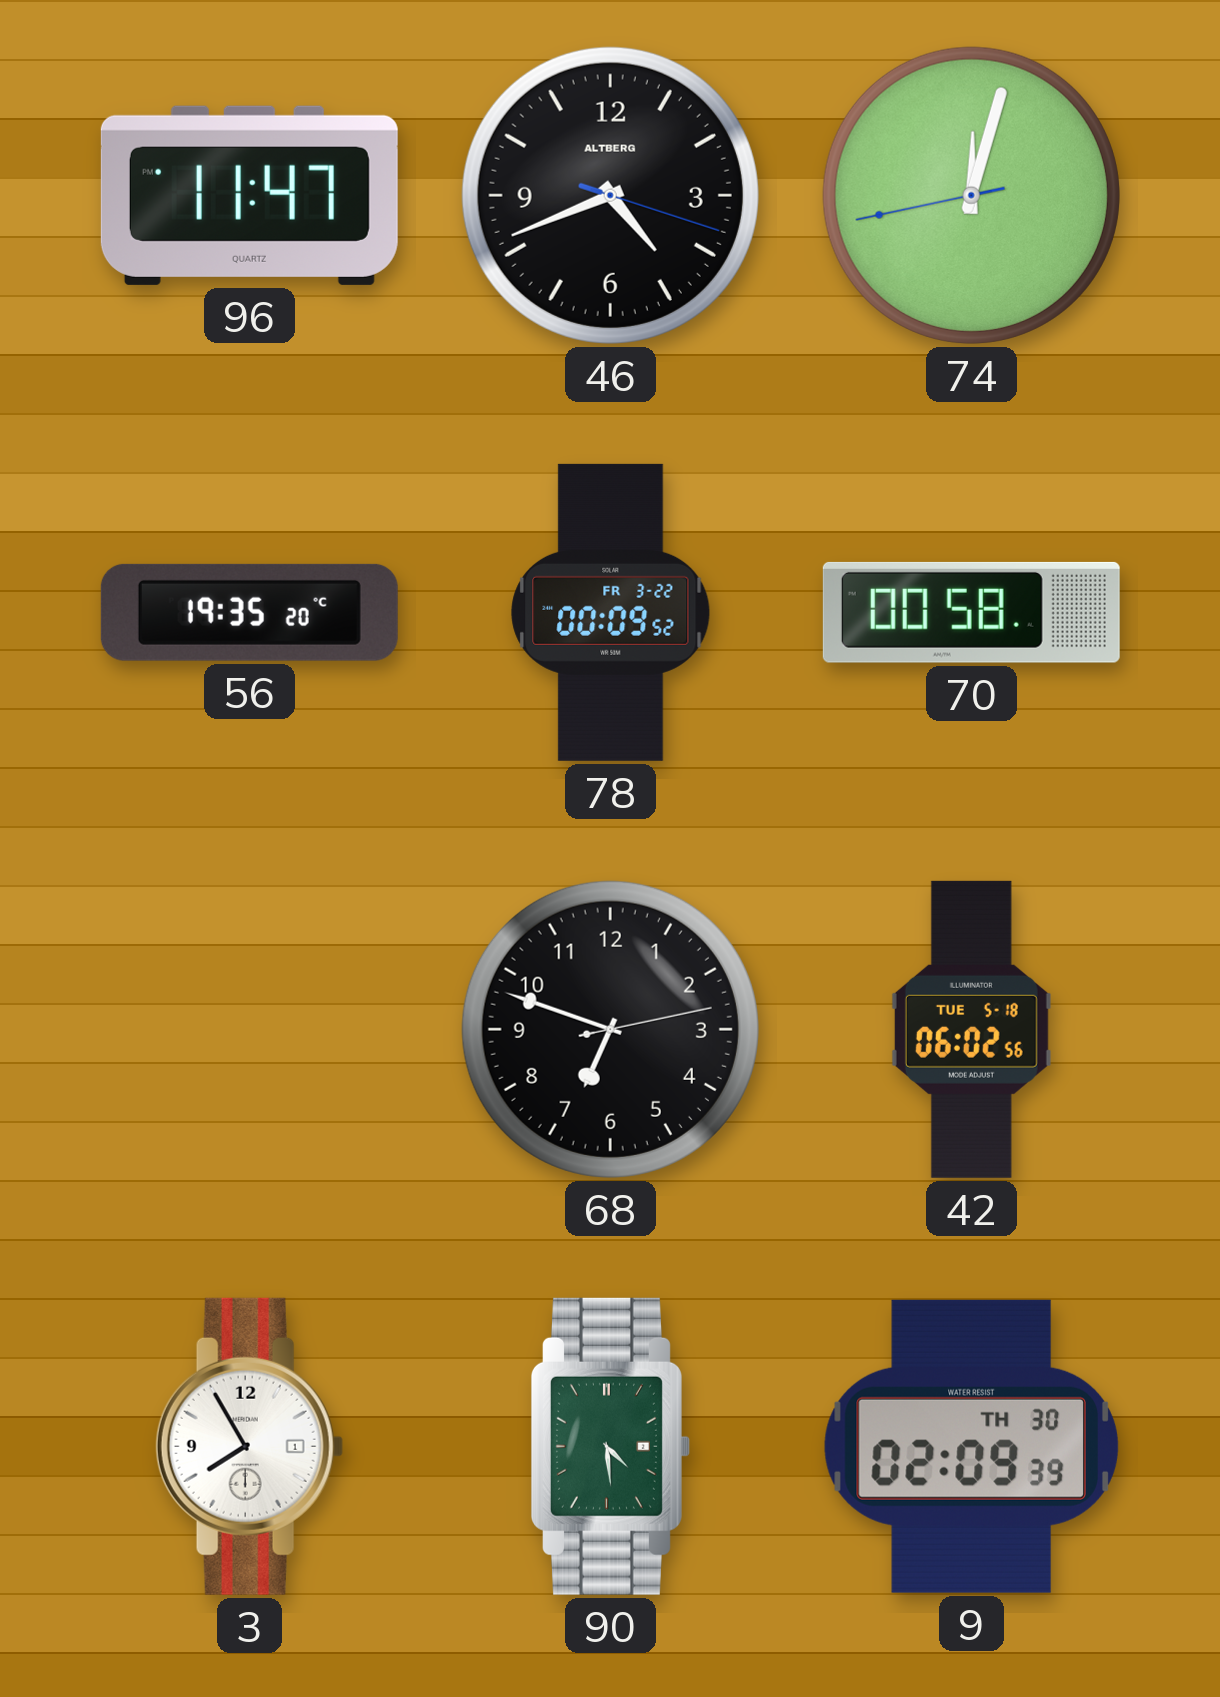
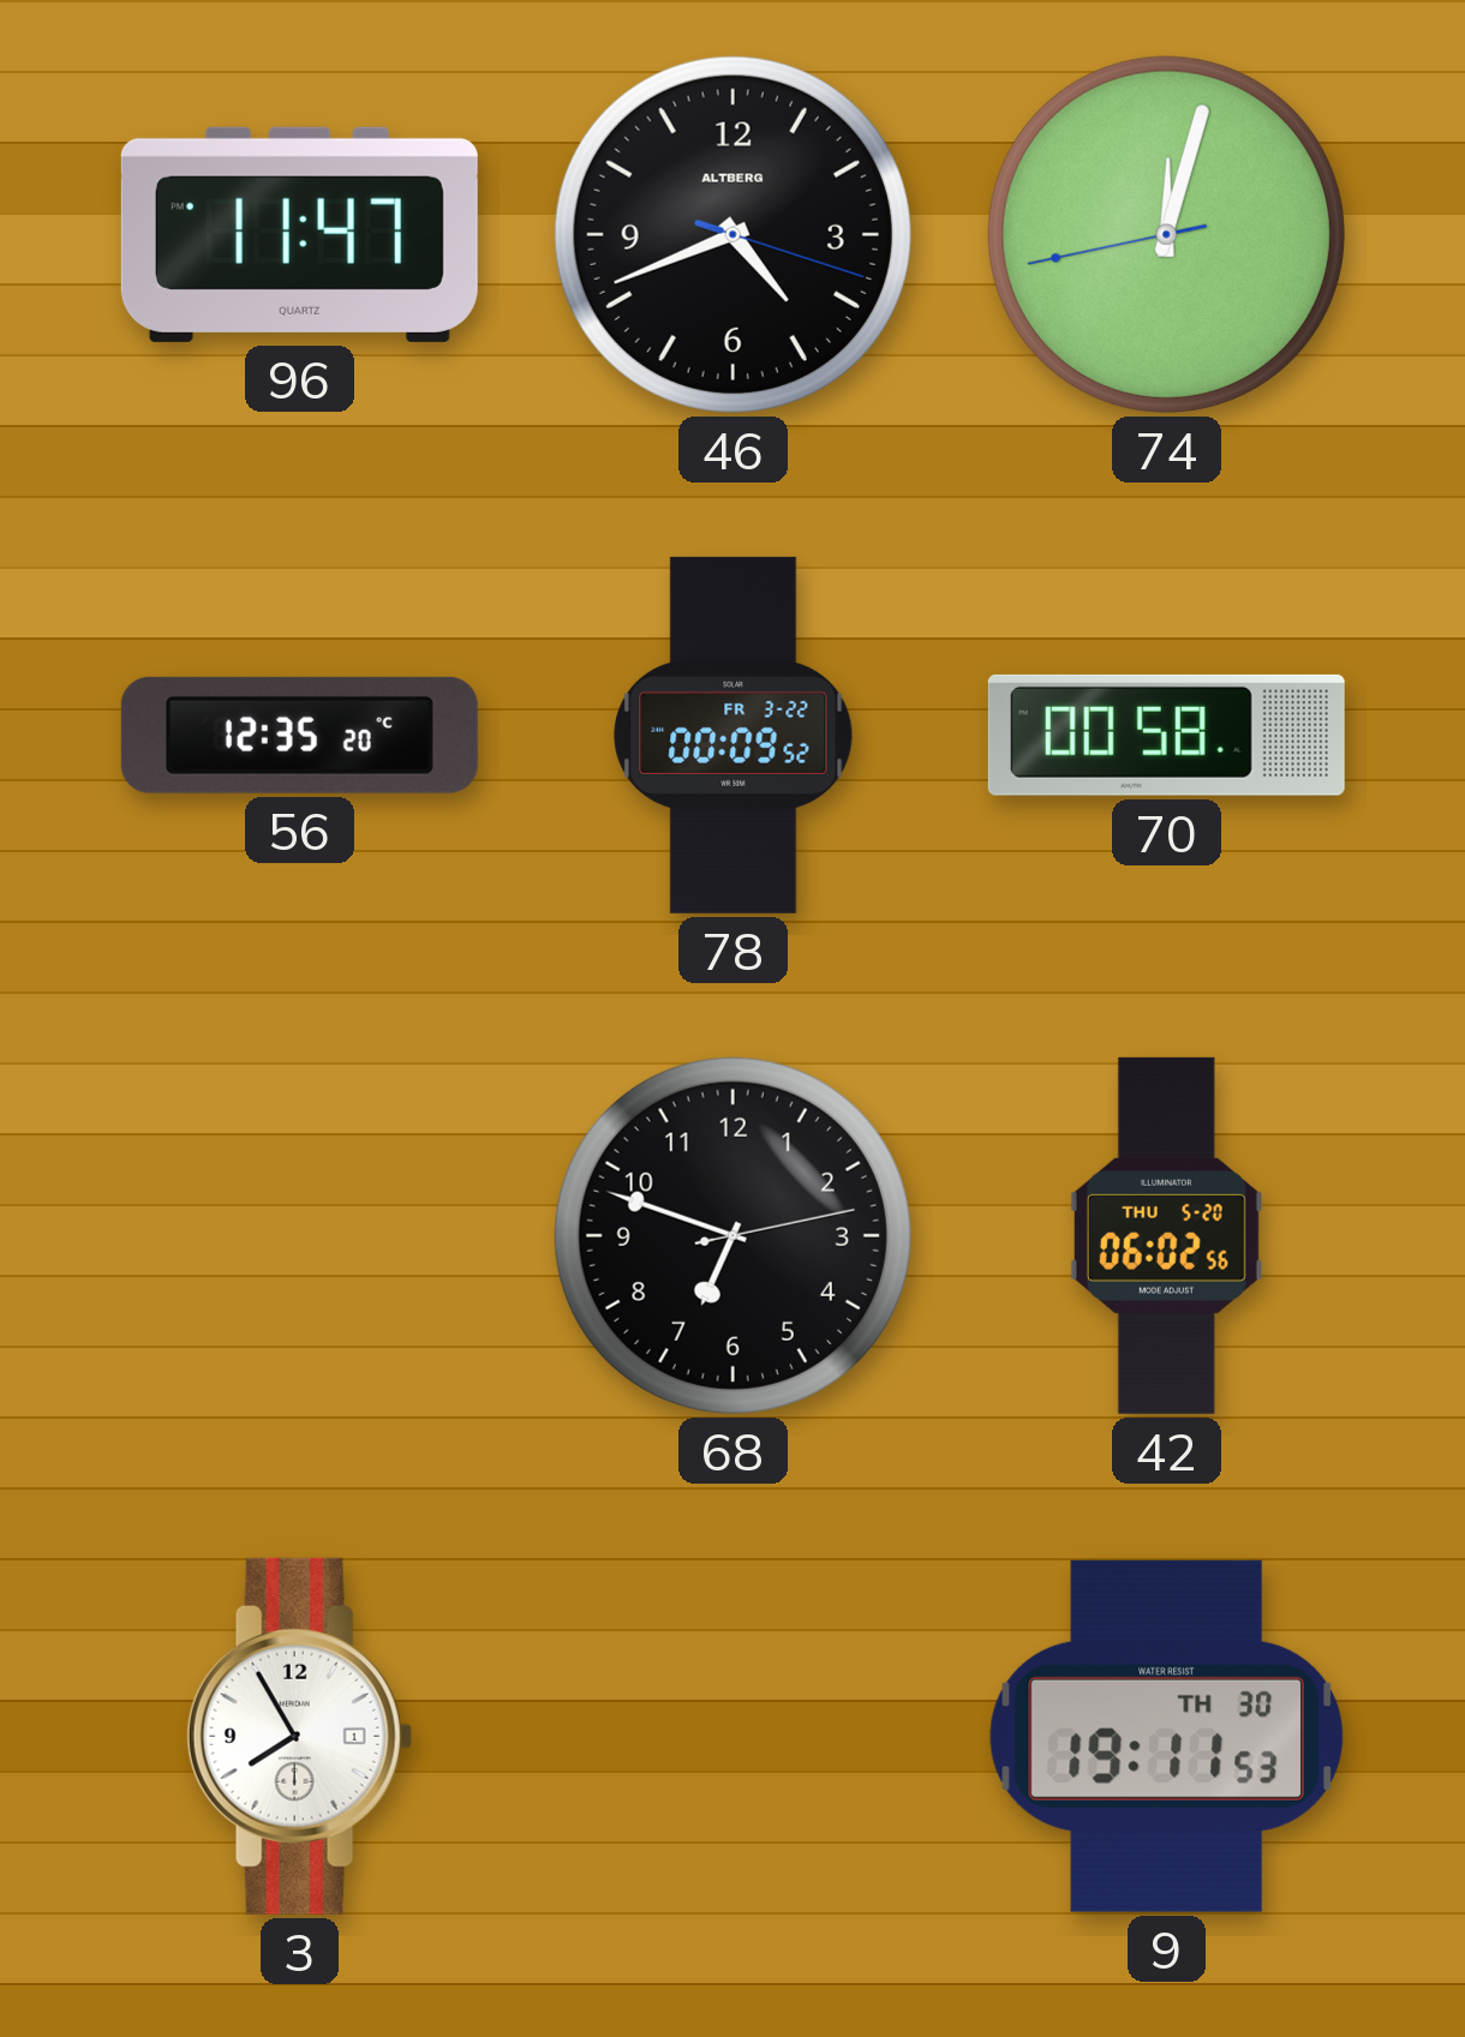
56: 19:35 -> 12:35
42 date: TUE 5-18 -> THU 5-20
90: 4:29 -> none
9: 02:09 -> 19:11
